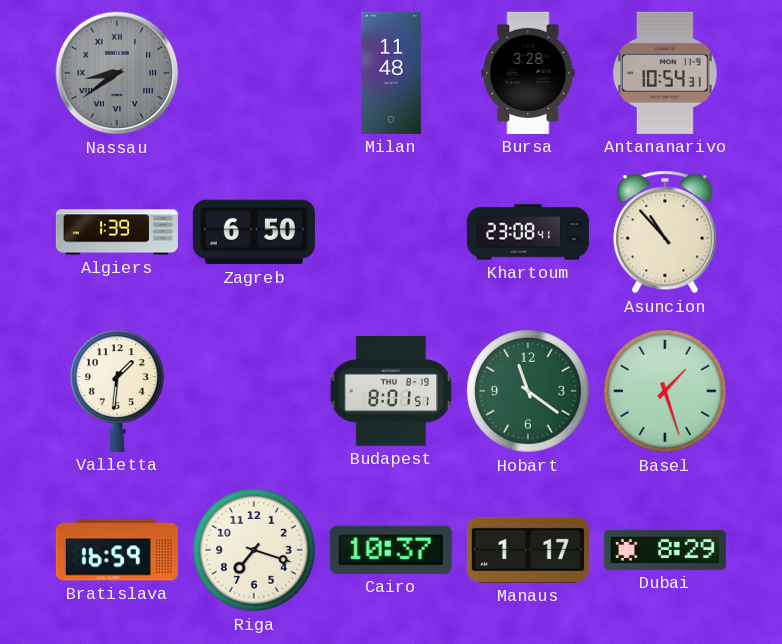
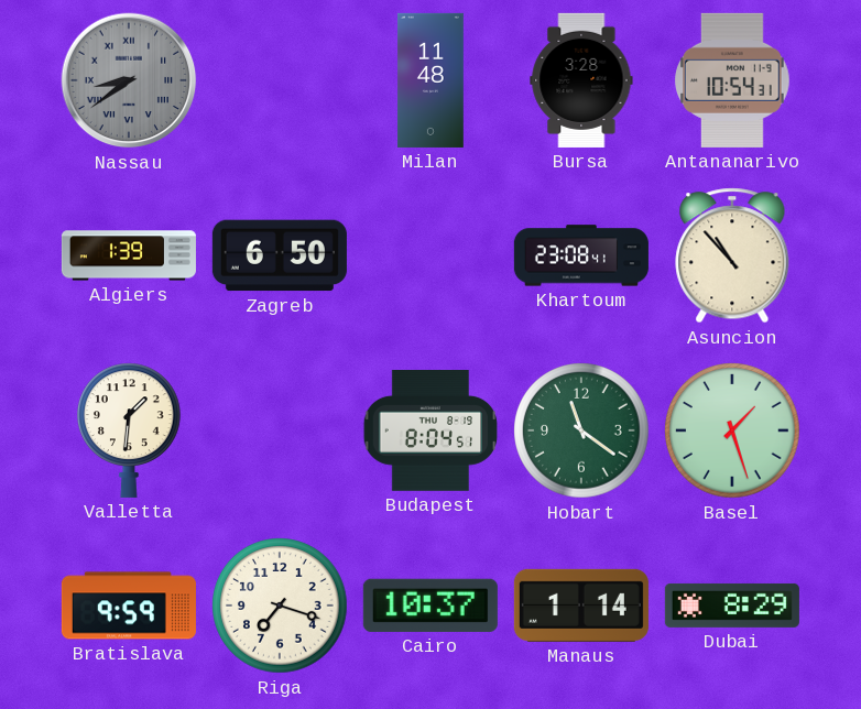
Budapest: 8:01 -> 8:04
Bratislava: 16:59 -> 9:59
Manaus: 1:17 -> 1:14
